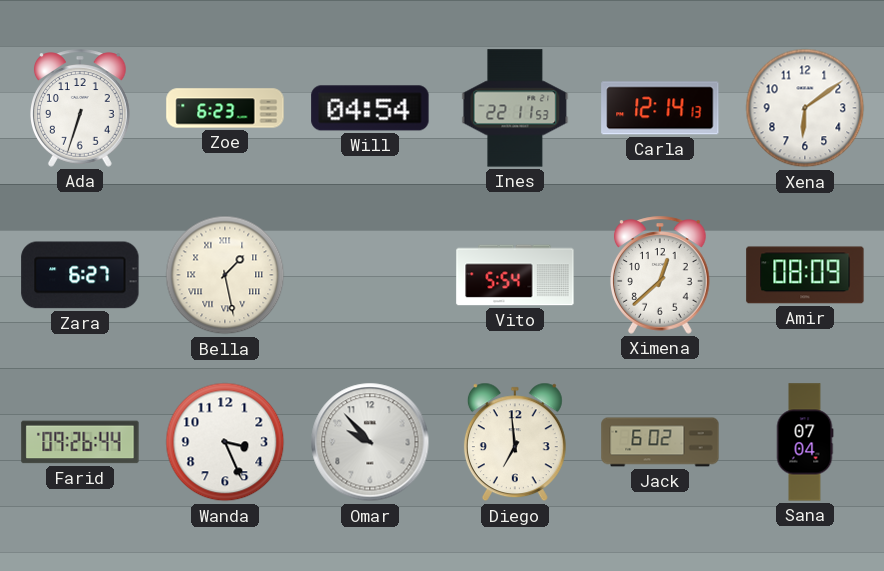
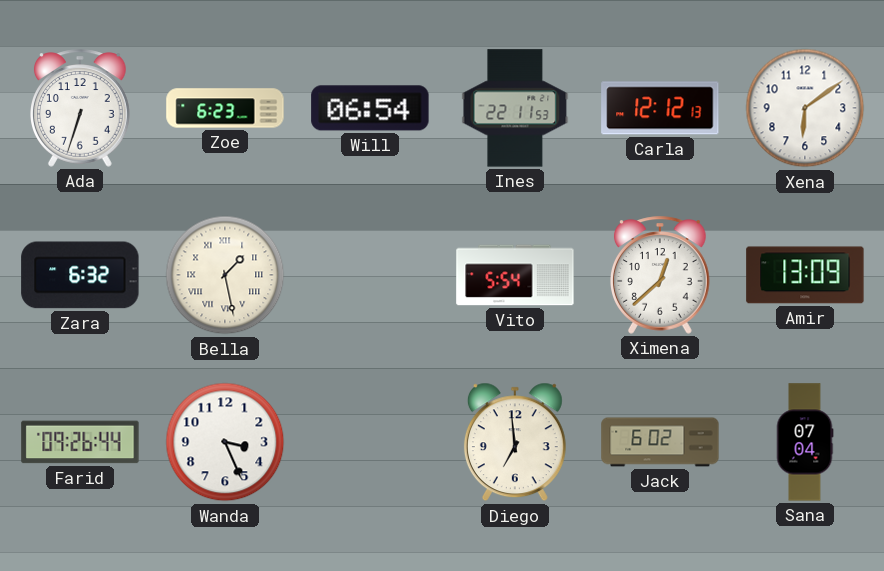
Will: 04:54 -> 06:54
Carla: 12:14 -> 12:12
Zara: 6:27 -> 6:32
Amir: 08:09 -> 13:09
Omar: 9:53 -> none
